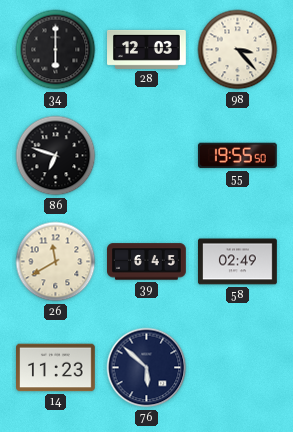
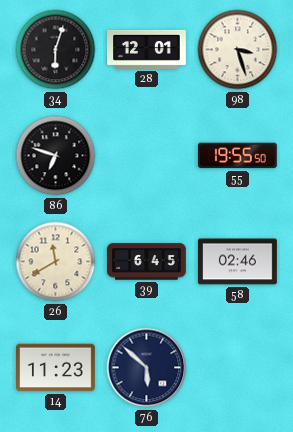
34: 6:00 -> 6:03
28: 12:03 -> 12:01
98: 3:23 -> 3:27
58: 02:49 -> 02:46
